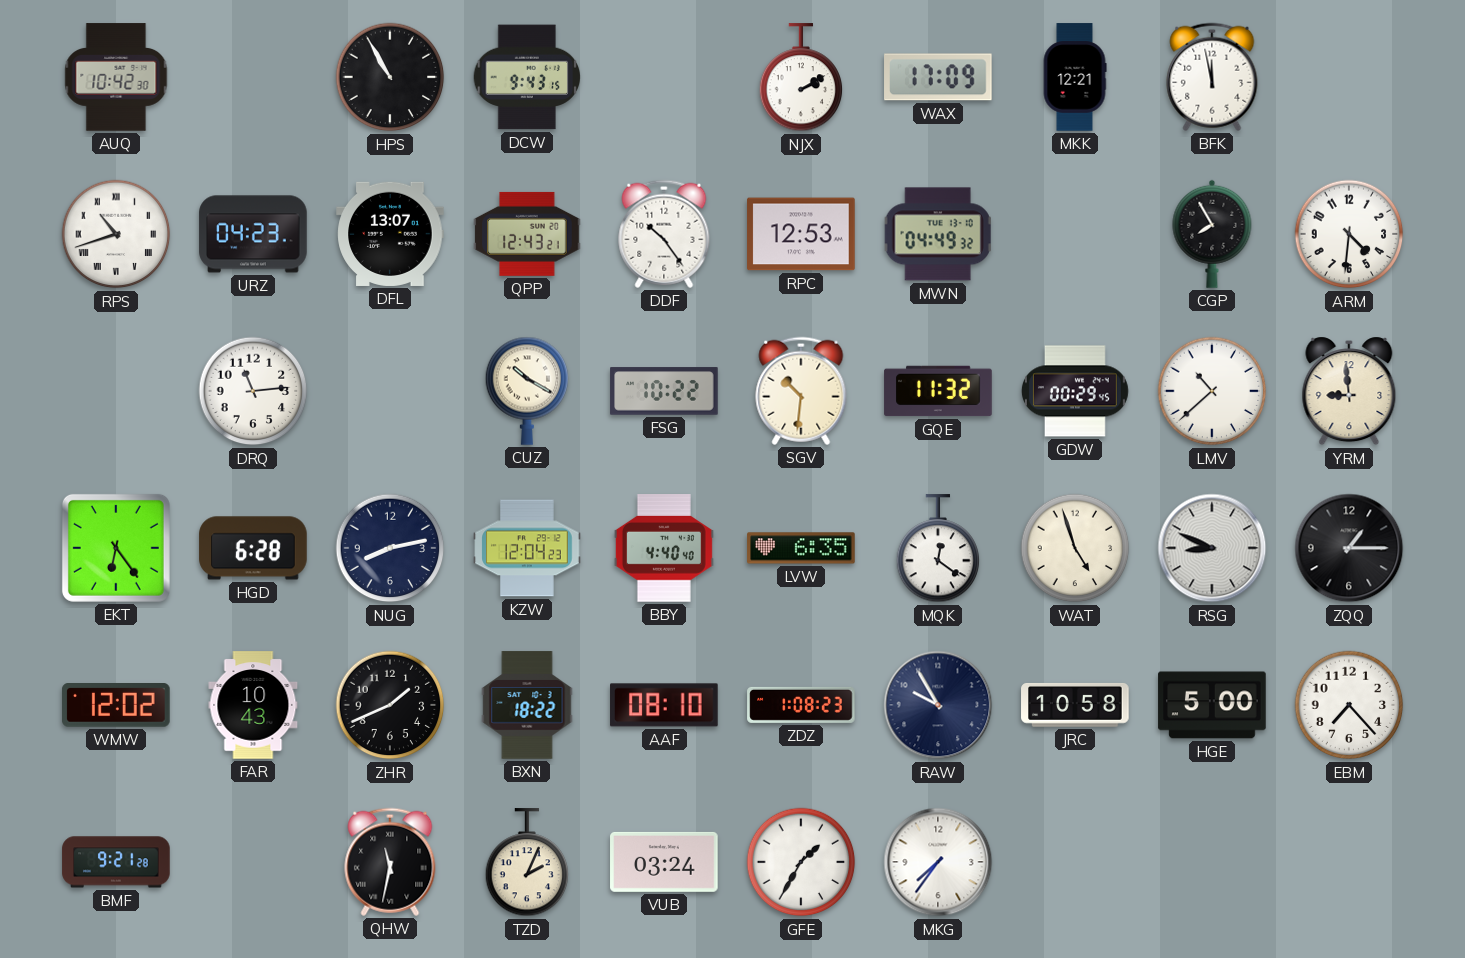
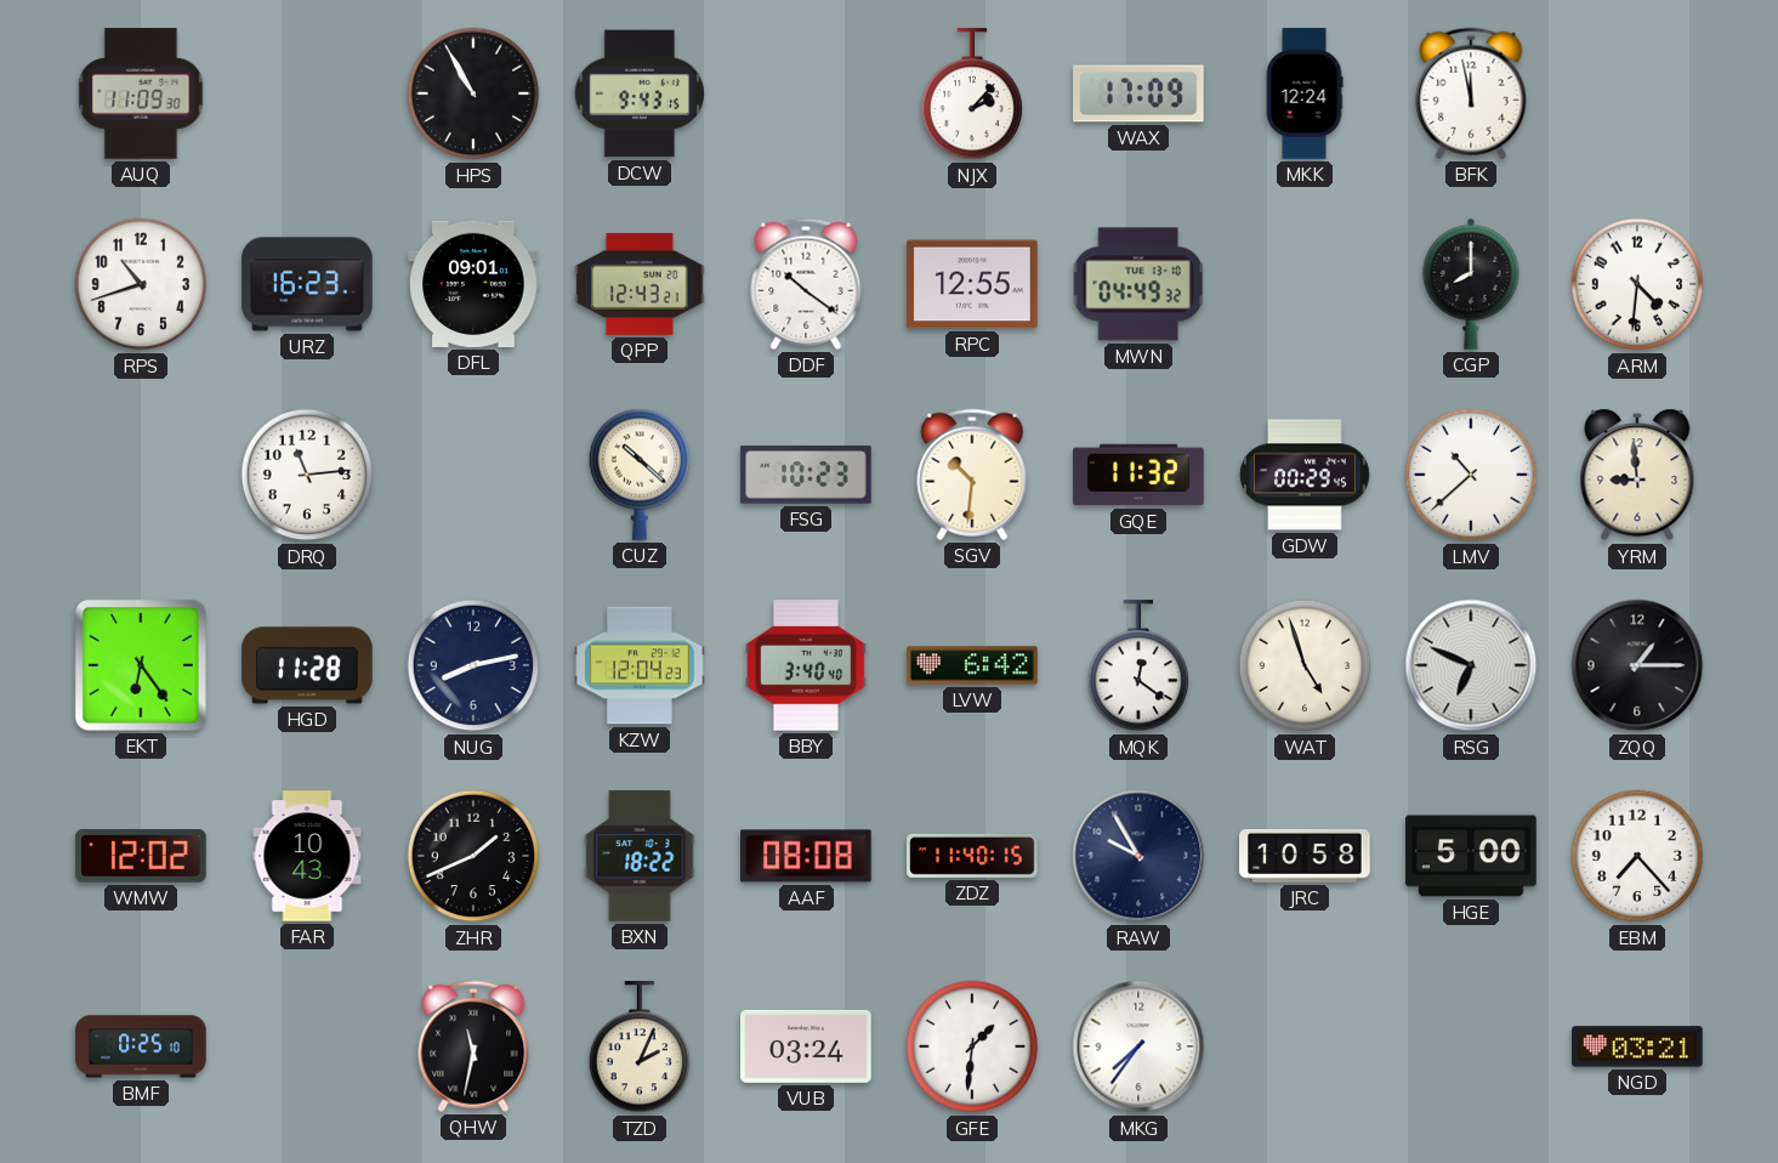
AUQ: 10:42 -> 11:09
NJX: 2:10 -> 2:07
MKK: 12:21 -> 12:24
RPS numerals: Roman -> Arabic
URZ: 04:23 -> 16:23
DFL: 13:07 -> 09:01
DDF: 10:24 -> 10:21
RPC: 12:53 -> 12:55
CGP: 7:55 -> 8:00
CUZ: 10:20 -> 10:22
FSG: 10:22 -> 10:23
HGD: 6:28 -> 11:28
BBY: 4:40 -> 3:40
LVW: 6:35 -> 6:42
RSG: 8:49 -> 6:49
AAF: 08:10 -> 08:08
ZDZ: 1:08 -> 11:40
BMF: 9:21 -> 0:25
GFE: 1:35 -> 1:31
NGD: none -> 03:21
